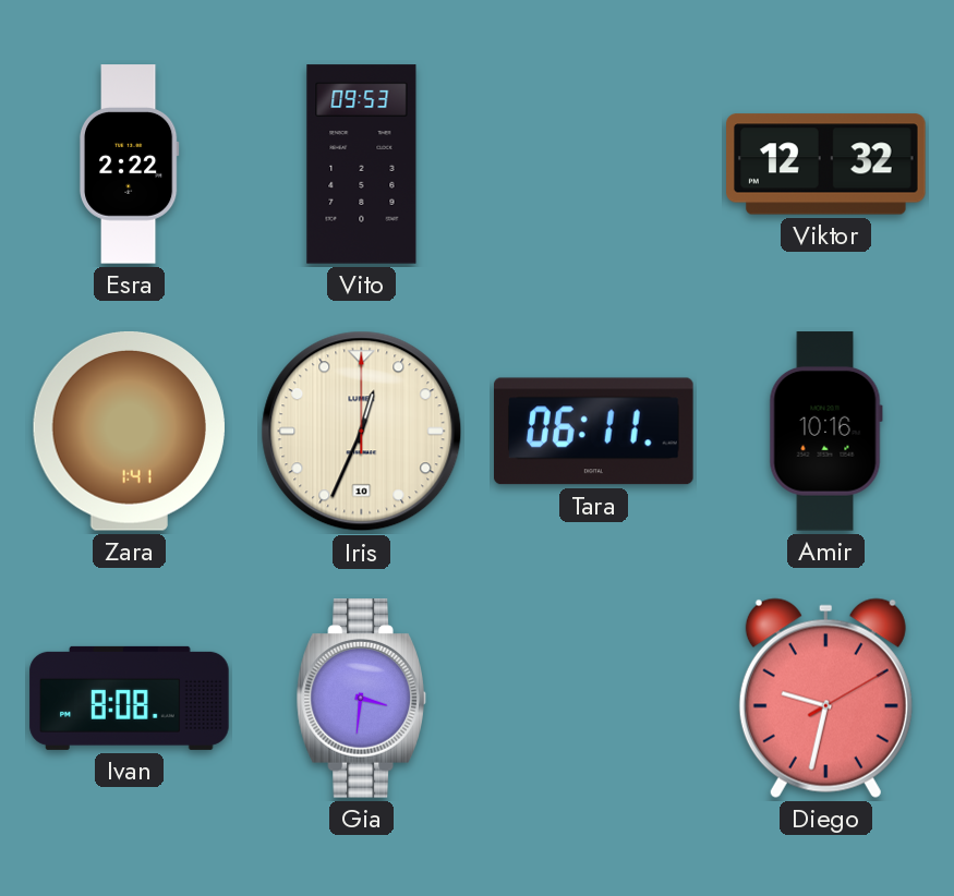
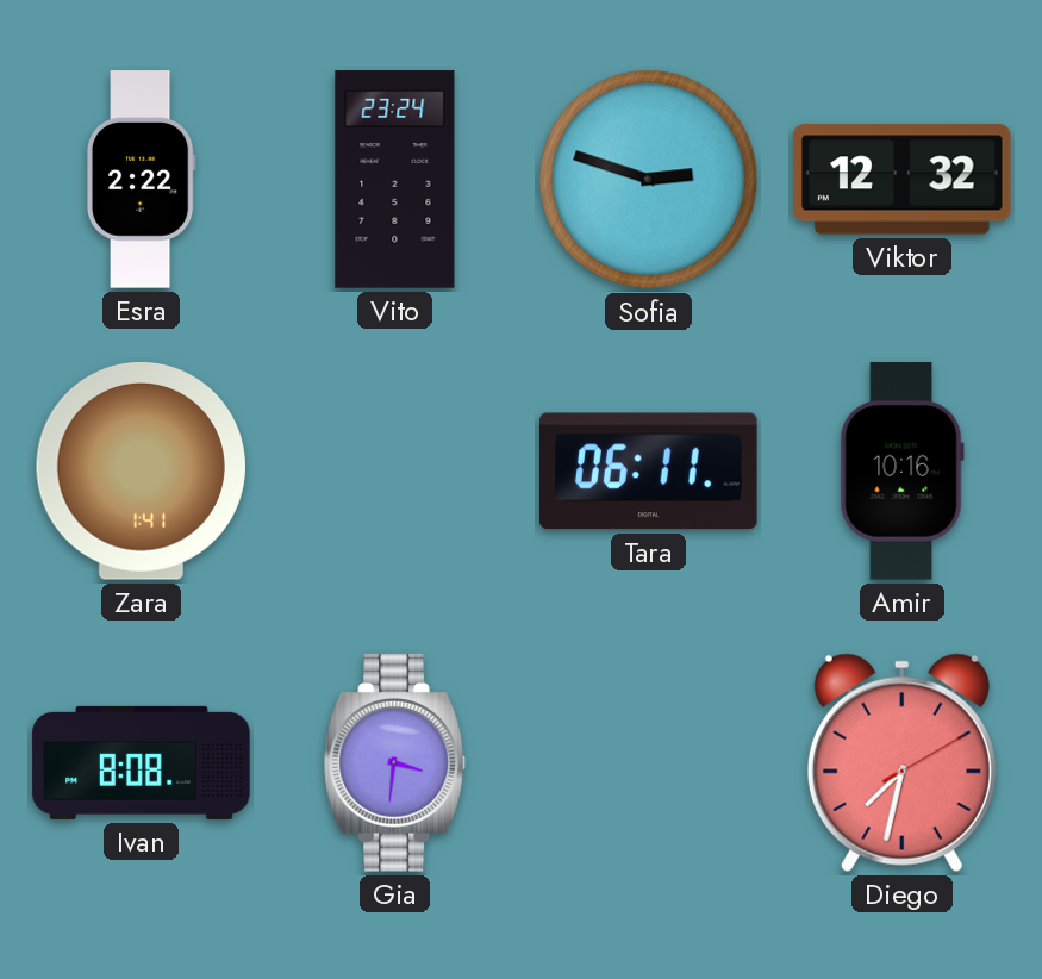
Vito: 09:53 -> 23:24
Sofia: none -> 2:48
Iris: 12:34 -> none
Diego: 9:32 -> 7:32
